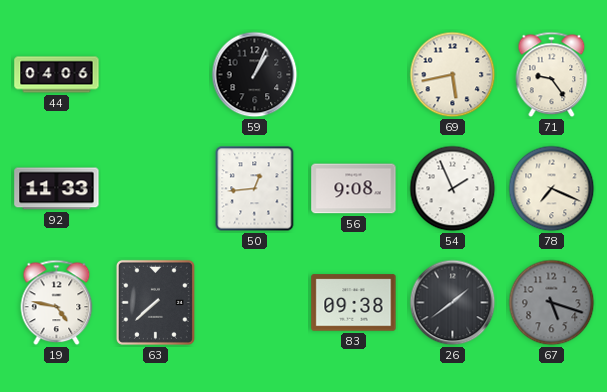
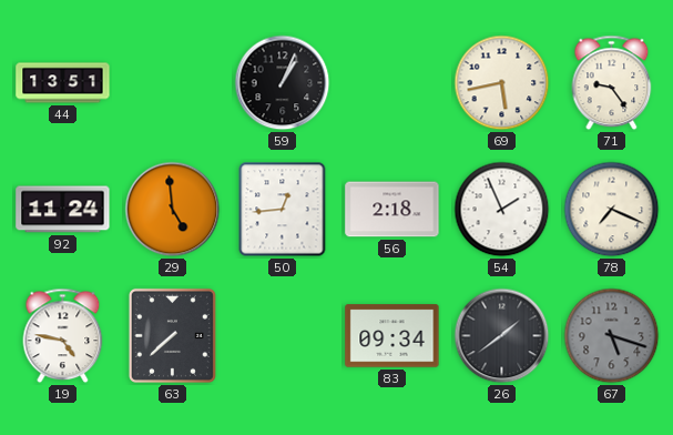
44: 04:06 -> 13:51
92: 11:33 -> 11:24
29: none -> 4:59
56: 9:08 -> 2:18
83: 09:38 -> 09:34
